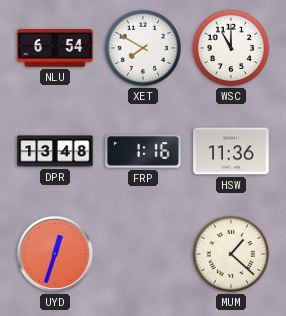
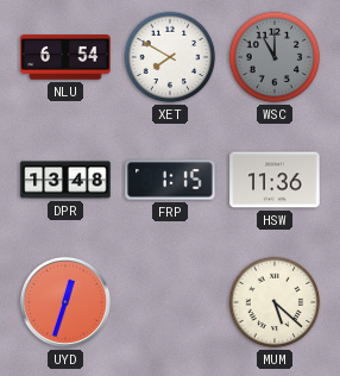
WSC dial: white -> grey
FRP: 1:16 -> 1:15
MUM: 1:22 -> 5:22
